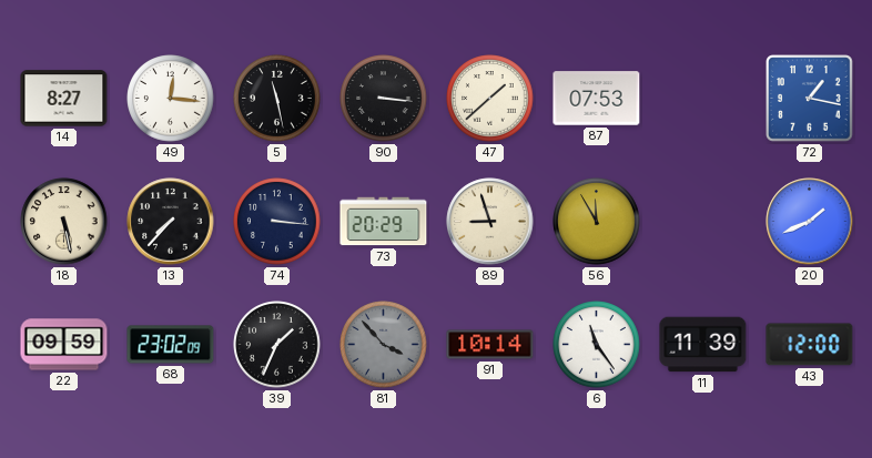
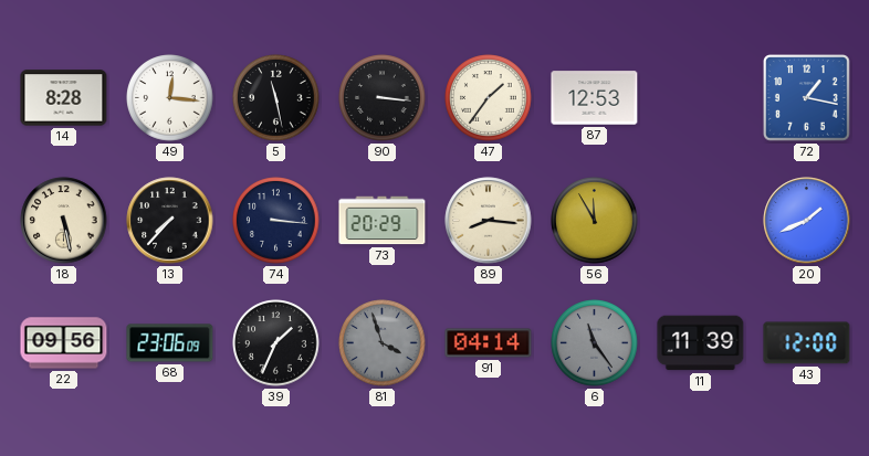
14: 8:27 -> 8:28
47: 1:38 -> 1:36
87: 07:53 -> 12:53
89: 8:57 -> 8:16
22: 09:59 -> 09:56
68: 23:02 -> 23:06
81: 3:53 -> 3:57
91: 10:14 -> 04:14
6 dial: white -> grey
